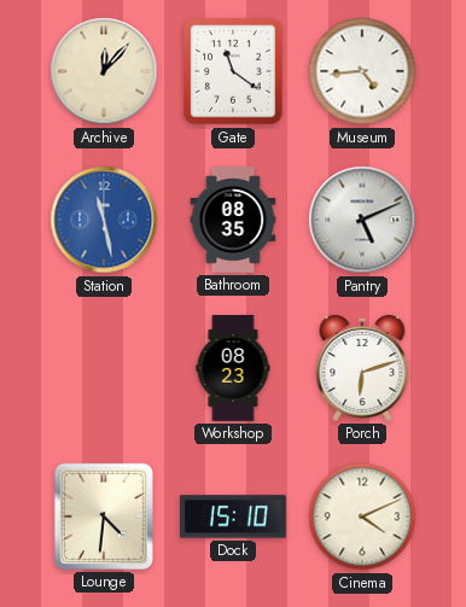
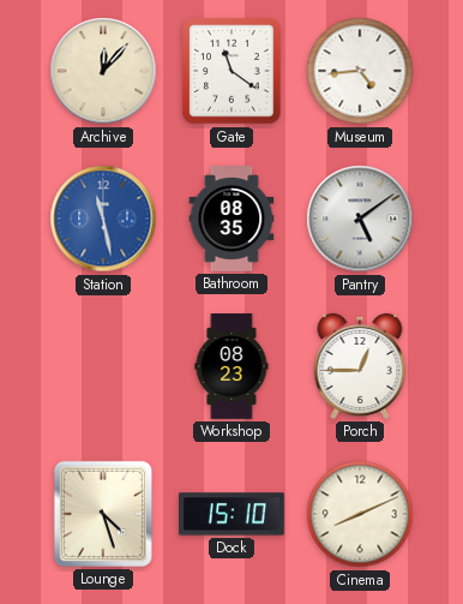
Pantry: 5:11 -> 5:09
Porch: 6:12 -> 12:45
Lounge: 4:31 -> 4:27
Cinema: 4:11 -> 8:11
